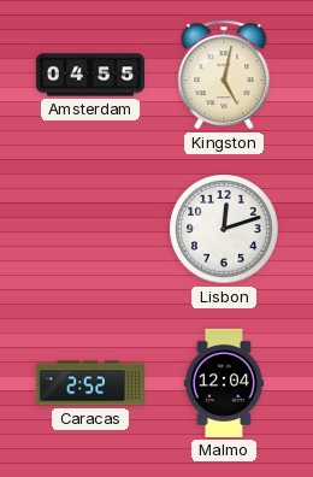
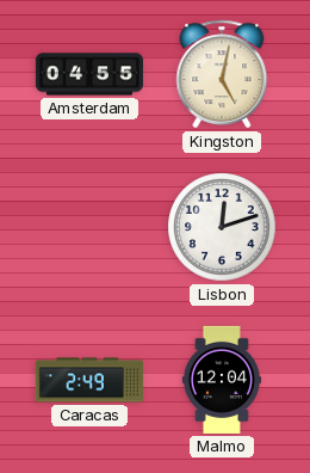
Caracas: 2:52 -> 2:49
